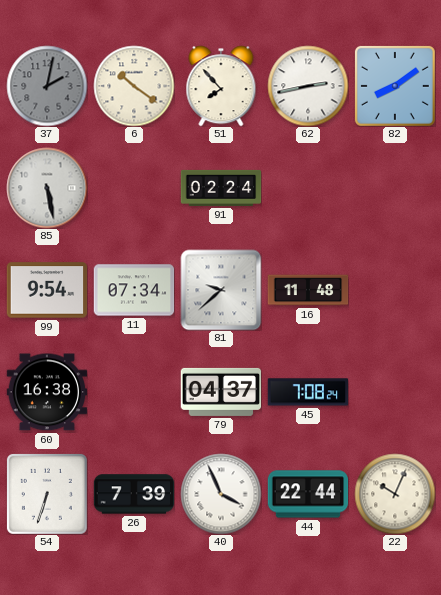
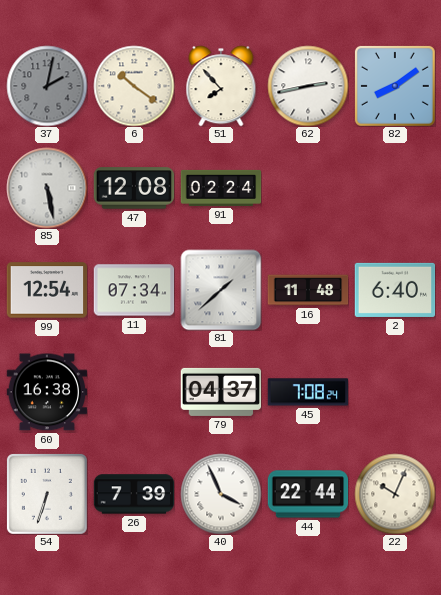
47: none -> 12:08
99: 9:54 -> 12:54
81: 9:38 -> 1:38
2: none -> 6:40
